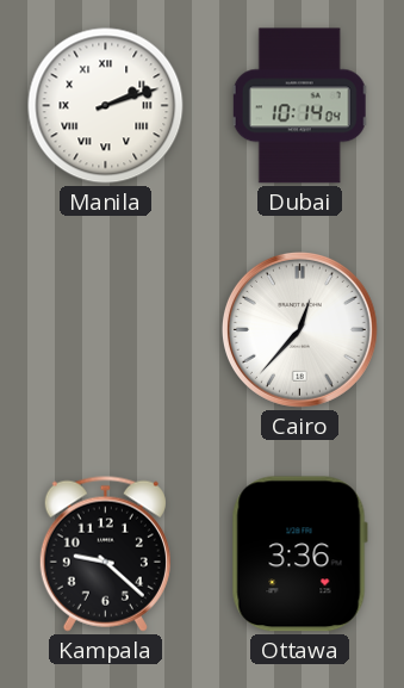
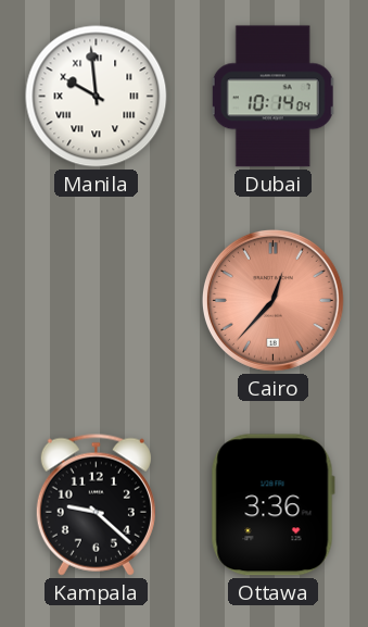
Manila: 2:12 -> 9:59
Cairo dial: white -> salmon
